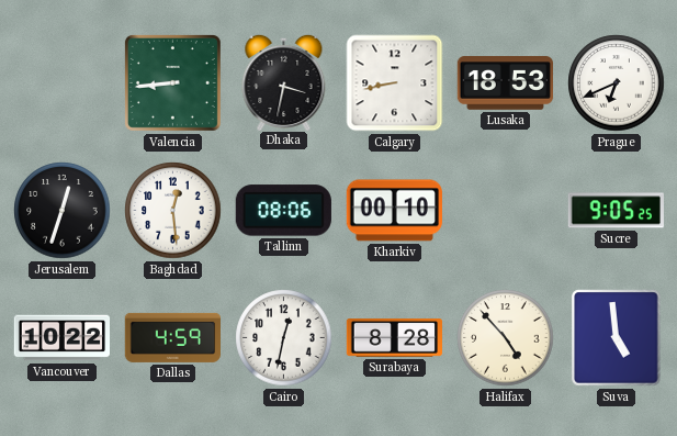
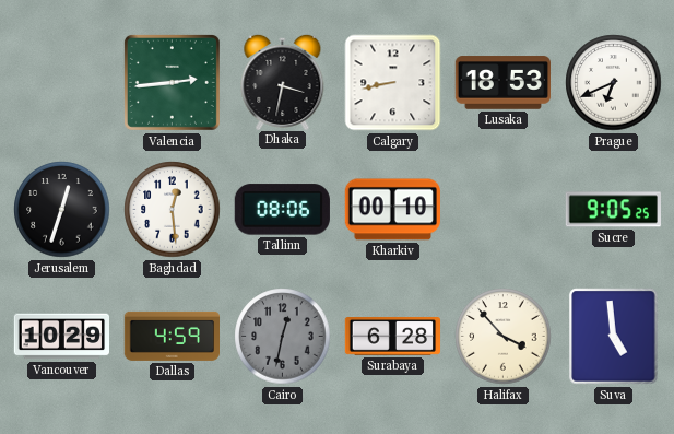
Valencia: 8:44 -> 2:44
Vancouver: 10:22 -> 10:29
Cairo dial: white -> grey
Surabaya: 8:28 -> 6:28
Halifax: 4:53 -> 3:53
